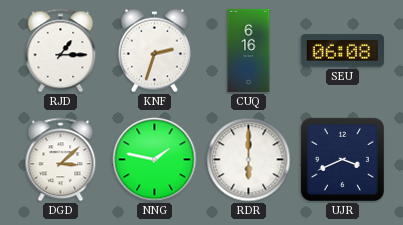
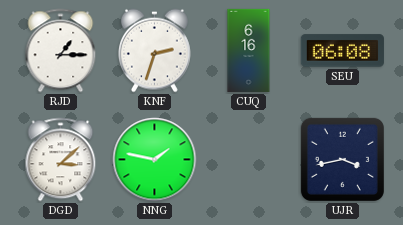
RDR: 6:00 -> none
UJR: 3:41 -> 3:43
